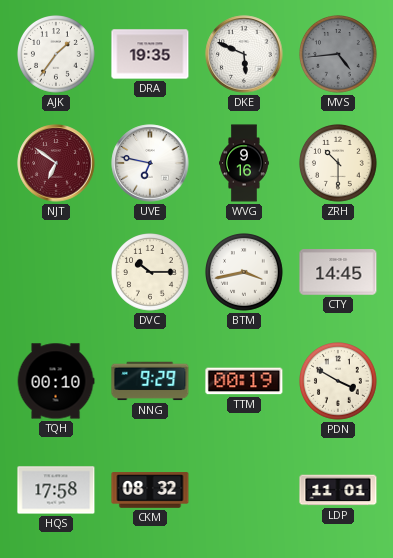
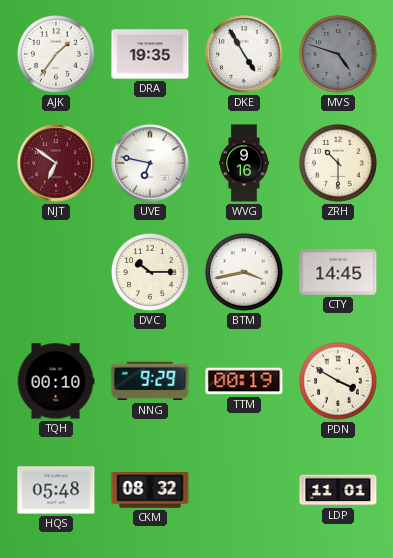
DKE: 5:49 -> 4:55
MVS: 4:44 -> 4:48
HQS: 17:58 -> 05:48
